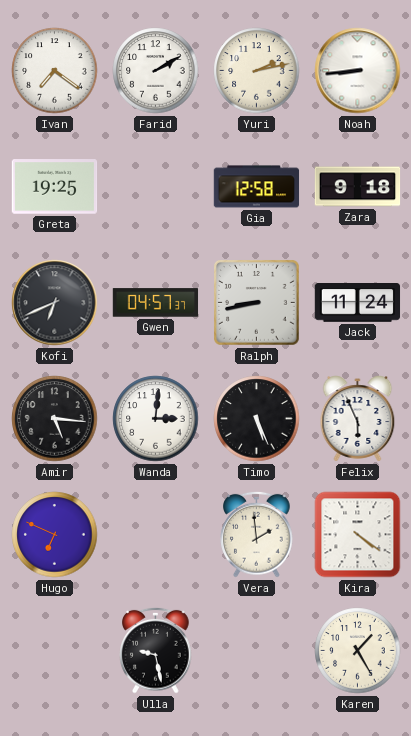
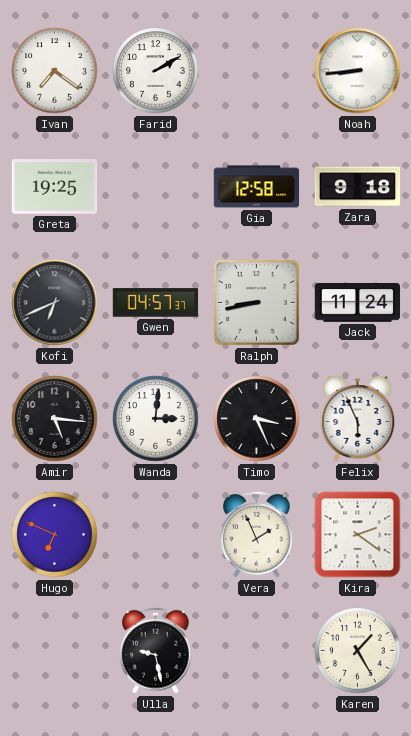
Yuri: 2:13 -> none
Timo: 5:26 -> 3:26
Vera: 1:59 -> 1:56
Kira: 4:21 -> 2:21
